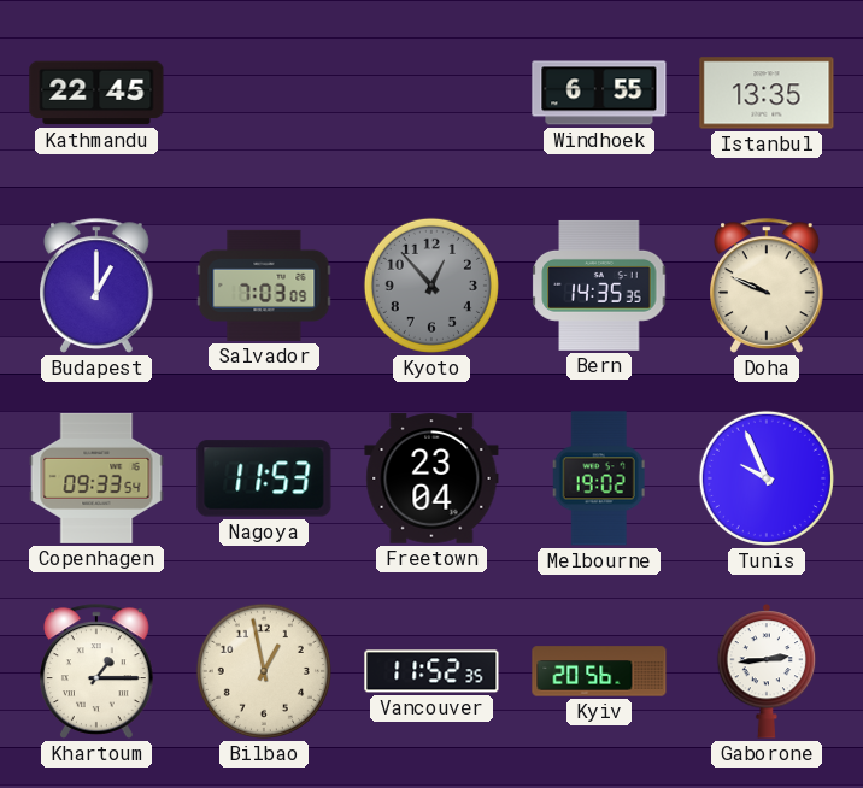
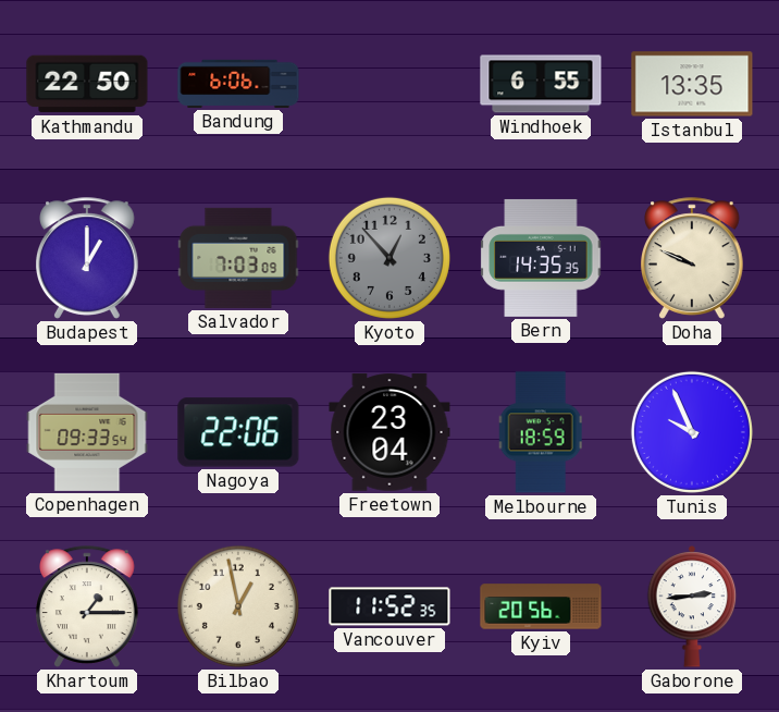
Kathmandu: 22:45 -> 22:50
Bandung: none -> 6:06
Nagoya: 11:53 -> 22:06
Melbourne: 19:02 -> 18:59
